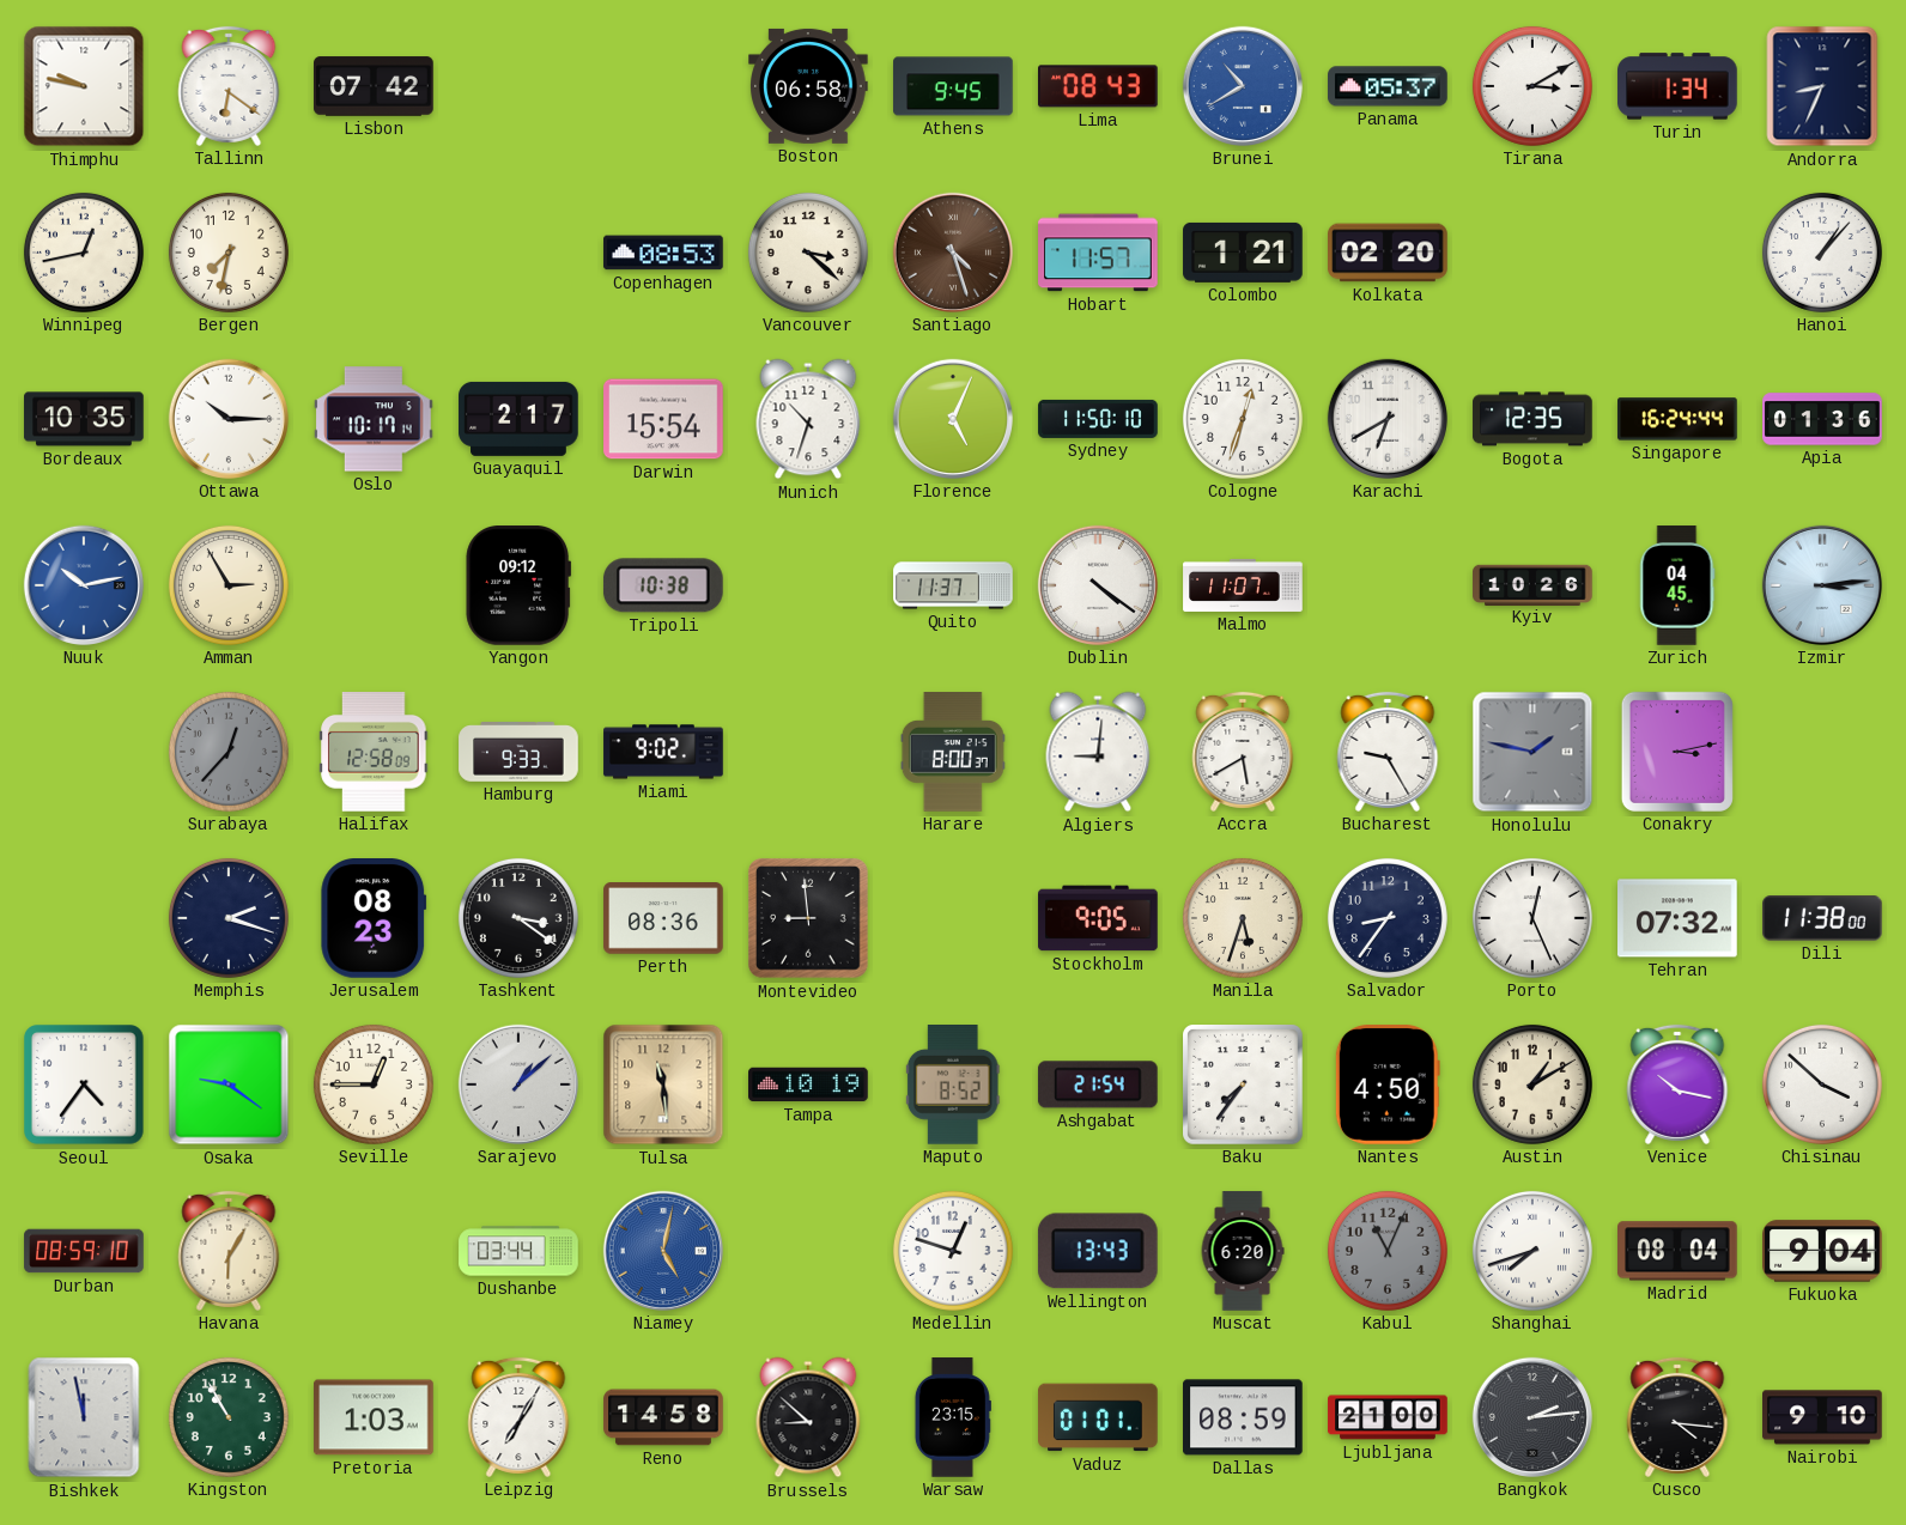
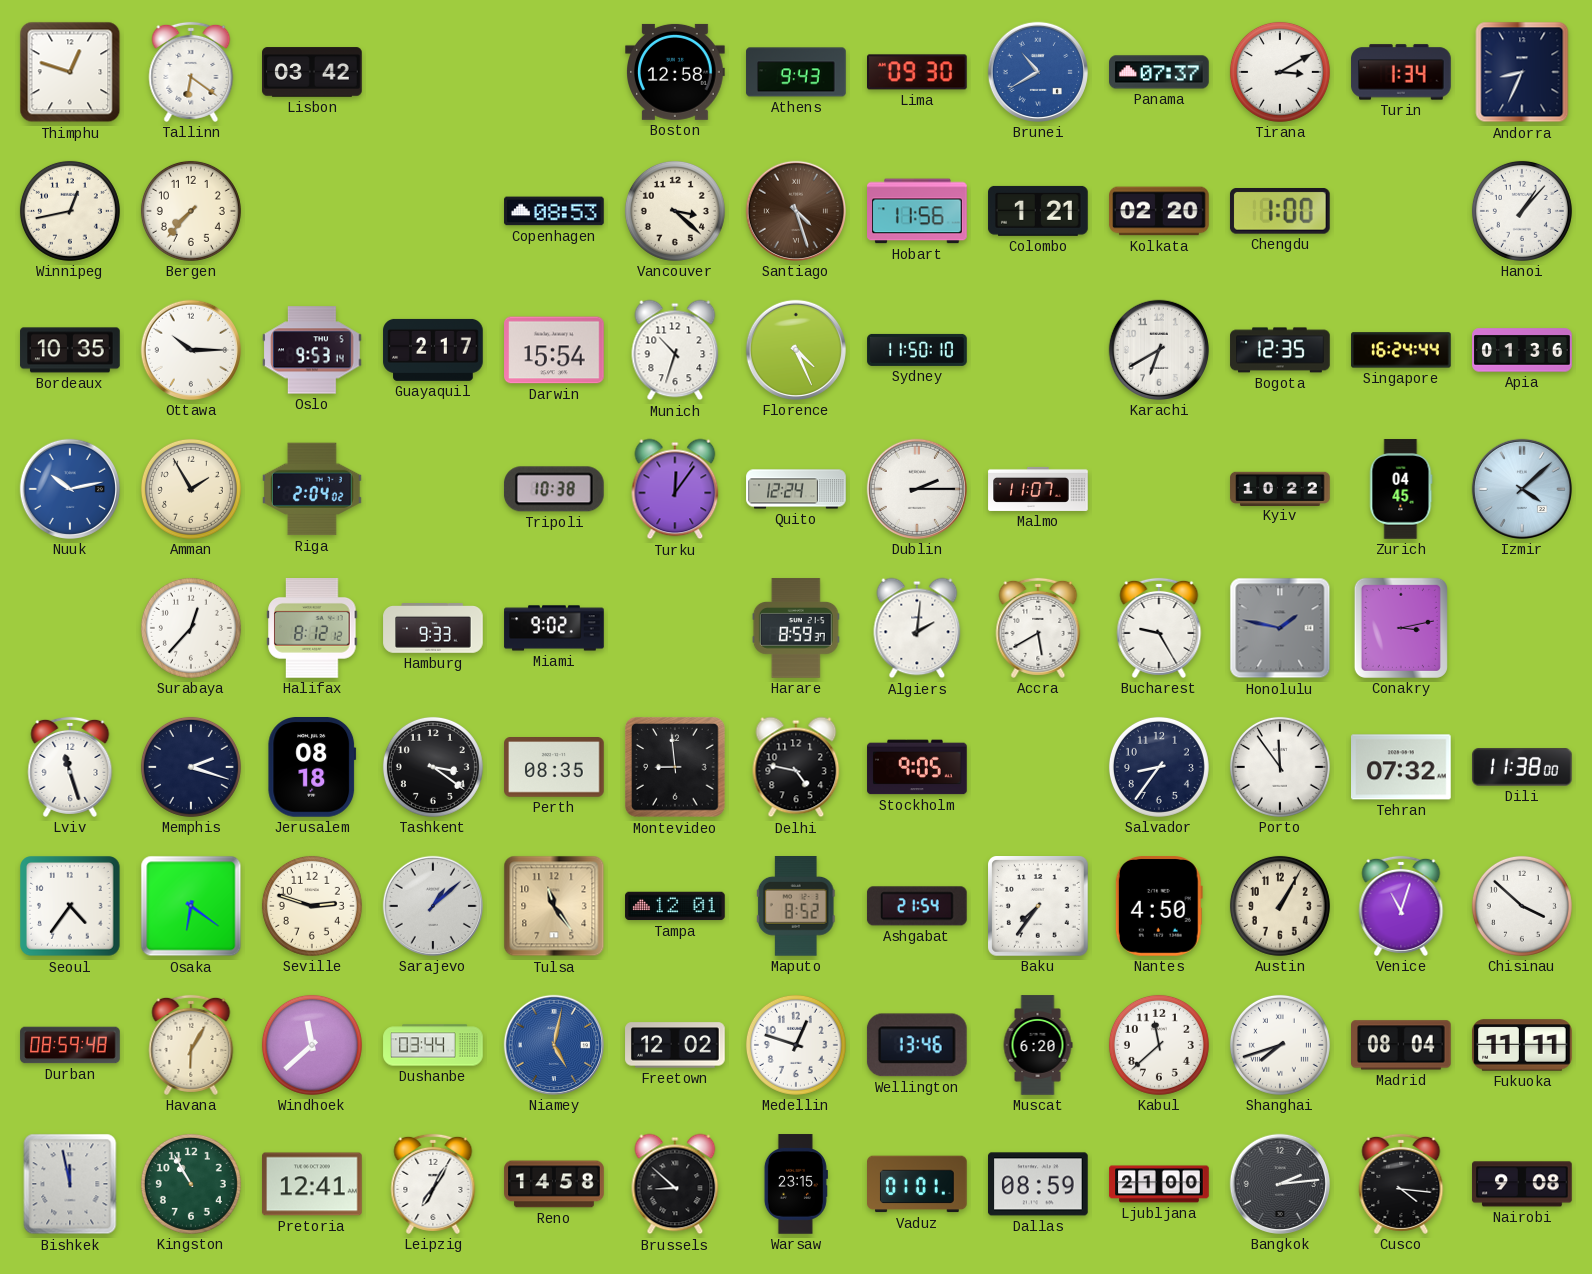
Thimphu: 9:47 -> 12:48
Lisbon: 07:42 -> 03:42
Boston: 06:58 -> 12:58
Athens: 9:45 -> 9:43
Lima: 08:43 -> 09:30
Panama: 05:37 -> 07:37
Bergen: 7:32 -> 7:37
Hobart: 11:57 -> 11:56
Chengdu: none -> 1:00
Oslo: 10:17 -> 9:53
Florence: 5:04 -> 4:26
Cologne: 12:33 -> none
Amman: 2:55 -> 1:55
Riga: none -> 2:04
Yangon: 09:12 -> none
Turku: none -> 12:06
Quito: 11:37 -> 12:24
Dublin: 4:21 -> 2:15
Kyiv: 10:26 -> 10:22
Izmir: 3:14 -> 4:08
Surabaya dial: grey -> white
Halifax: 12:58 -> 8:12
Harare: 8:00 -> 8:59
Algiers: 9:01 -> 2:01
Lviv: none -> 11:27
Jerusalem: 08:23 -> 08:18
Perth: 08:36 -> 08:35
Delhi: none -> 4:47
Manila: 5:33 -> none
Porto: 12:26 -> 11:54
Osaka: 9:21 -> 6:21
Seville: 12:45 -> 2:48
Tulsa: 11:29 -> 11:24
Tampa: 10:19 -> 12:01
Austin: 1:10 -> 1:05
Venice: 10:17 -> 11:03
Durban: 08:59:10 -> 08:59:48
Windhoek: none -> 11:38
Freetown: none -> 12:02
Wellington: 13:43 -> 13:46
Kabul: 11:04 -> 11:38
Kabul dial: grey -> white
Fukuoka: 9:04 -> 11:11
Pretoria: 1:03 -> 12:41
Nairobi: 9:10 -> 9:08
